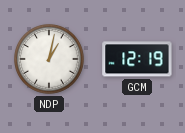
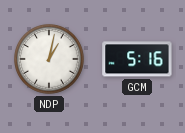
GCM: 12:19 -> 5:16
